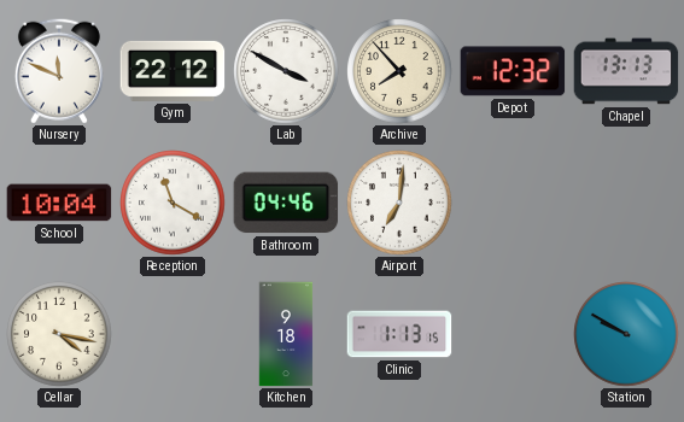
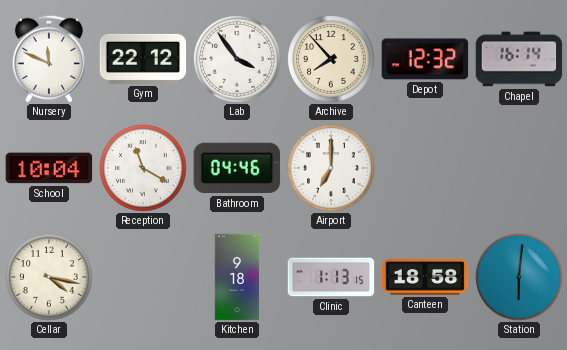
Lab: 3:50 -> 3:54
Chapel: 13:13 -> 16:14
Airport: 7:01 -> 7:00
Canteen: none -> 18:58
Station: 9:50 -> 6:01
